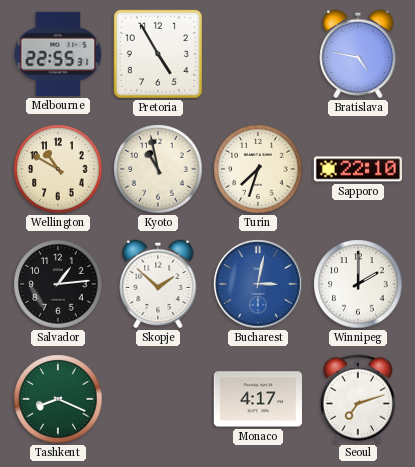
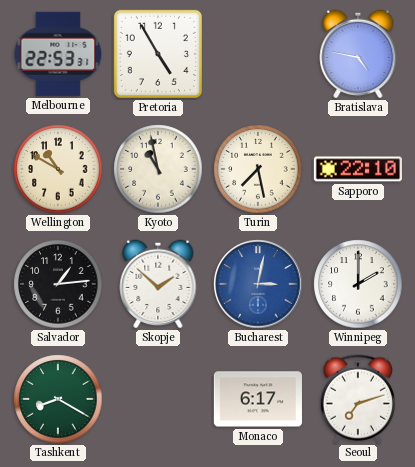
Melbourne: 22:55 -> 22:53
Turin: 7:33 -> 7:28
Tashkent: 8:19 -> 8:20
Monaco: 4:17 -> 6:17
